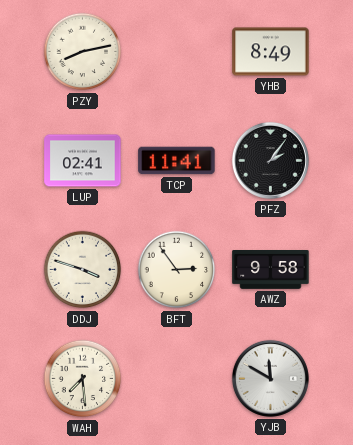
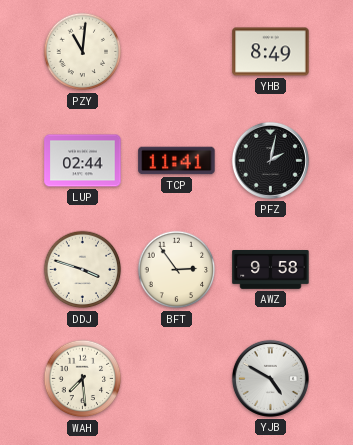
PZY: 8:13 -> 11:01
LUP: 02:41 -> 02:44
PFZ: 2:06 -> 2:02
YJB: 11:50 -> 4:50
